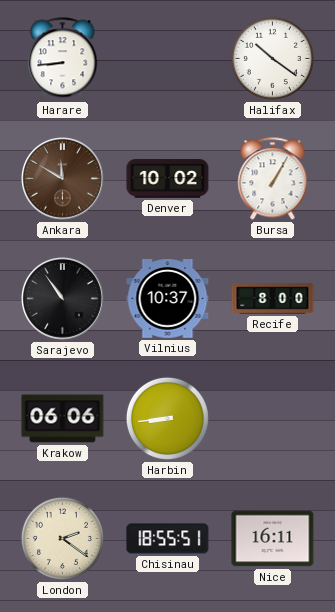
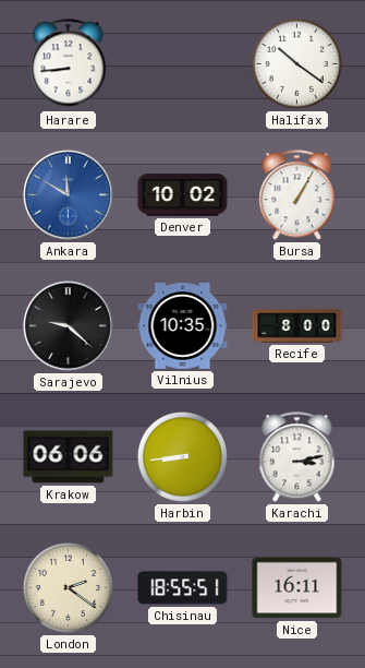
Ankara dial: brown -> blue
Sarajevo: 10:54 -> 9:22
Vilnius: 10:37 -> 10:35
Karachi: none -> 3:13
